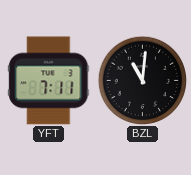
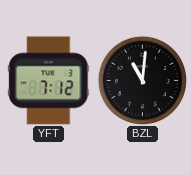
YFT: 7:11 -> 7:12
